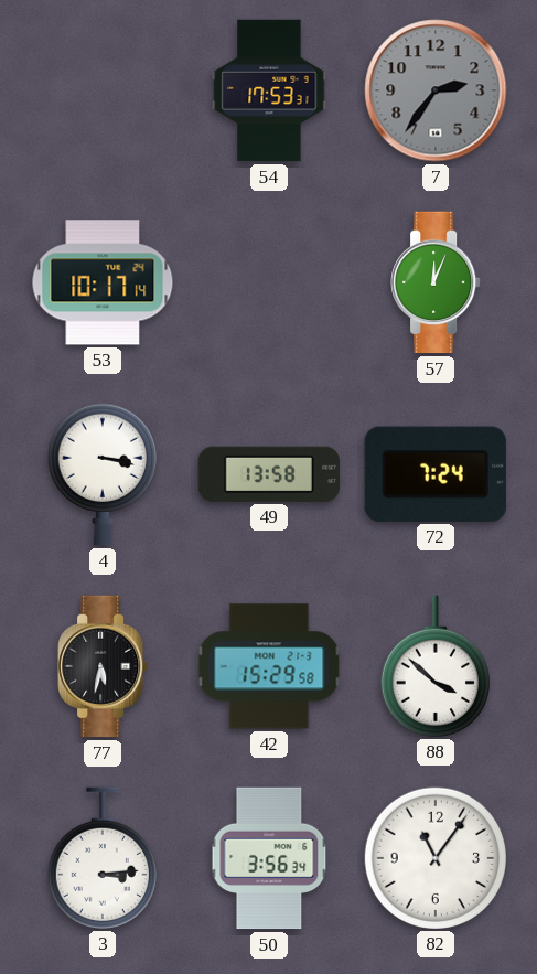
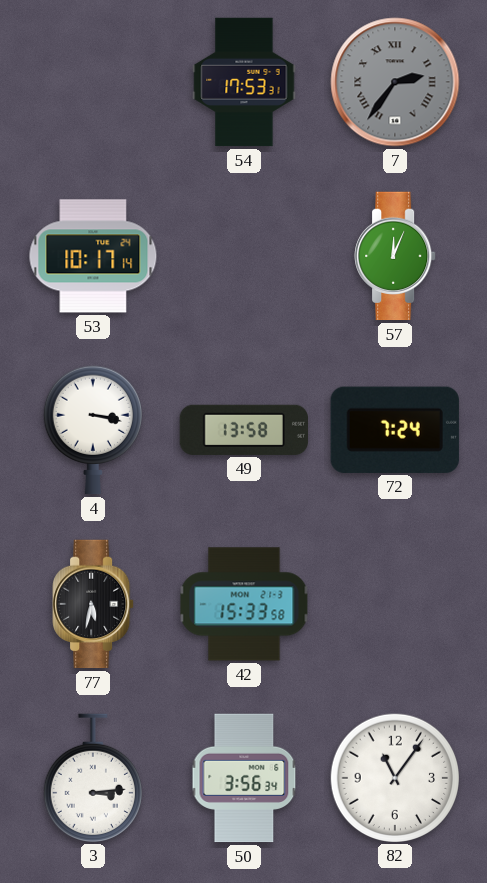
7 numerals: Arabic -> Roman
42: 15:29 -> 15:33
88: 3:52 -> none
